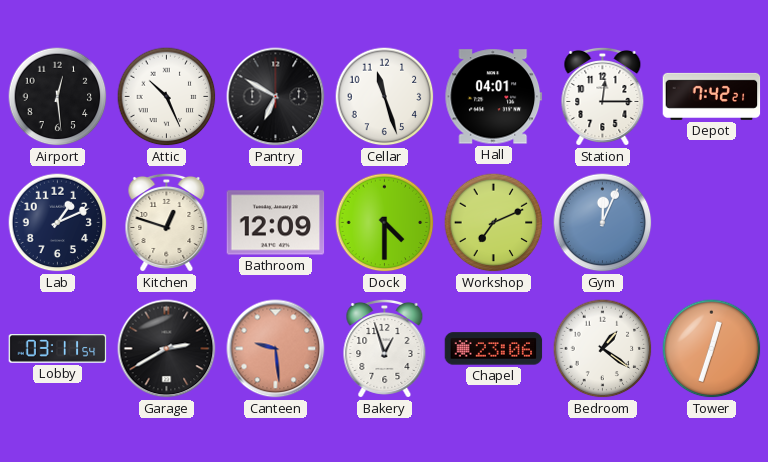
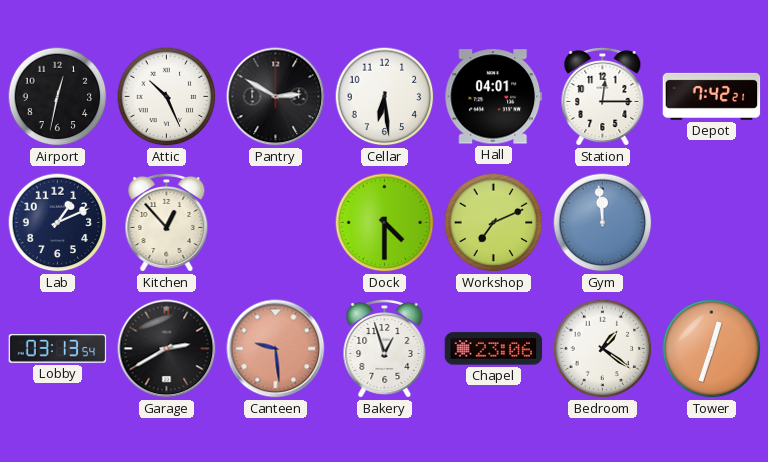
Airport: 12:29 -> 12:32
Pantry: 6:50 -> 2:50
Cellar: 11:27 -> 6:29
Kitchen: 12:48 -> 12:53
Bathroom: 12:09 -> none
Gym: 12:04 -> 11:59
Lobby: 03:11 -> 03:13
